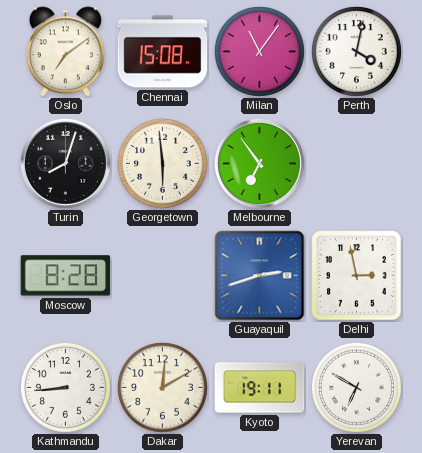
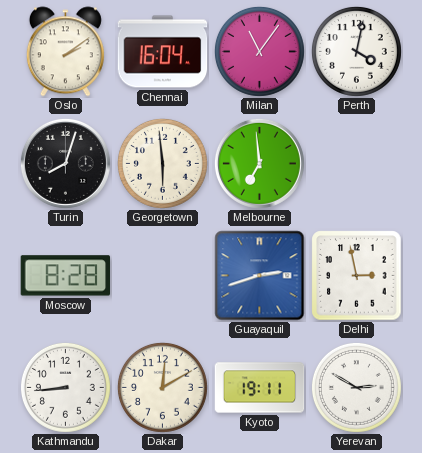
Oslo: 7:09 -> 2:09
Chennai: 15:08 -> 16:04
Melbourne: 6:54 -> 6:59
Yerevan: 6:50 -> 2:50
